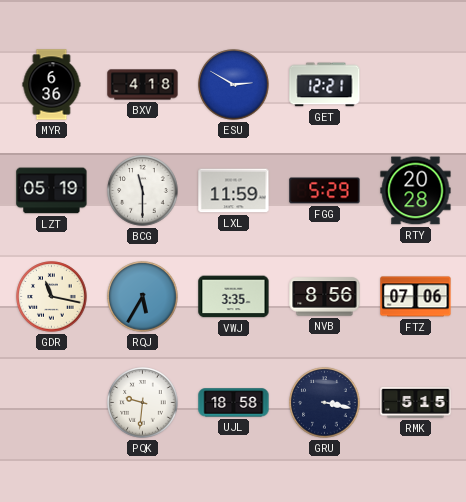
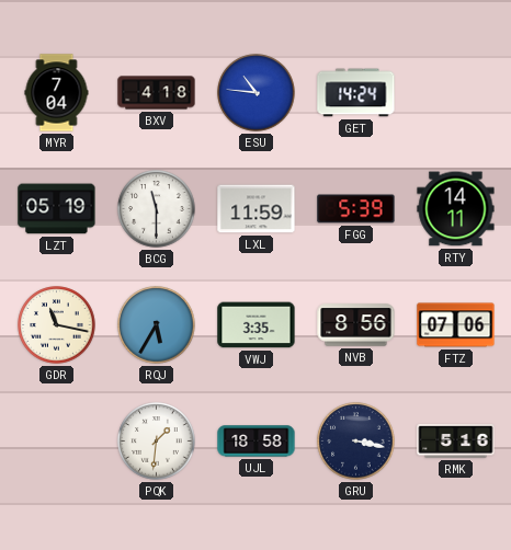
MYR: 6:36 -> 7:04
ESU: 2:50 -> 10:46
GET: 12:21 -> 14:24
FGG: 5:29 -> 5:39
RTY: 20:28 -> 14:11
PQK: 9:31 -> 1:31
RMK: 5:15 -> 5:16
